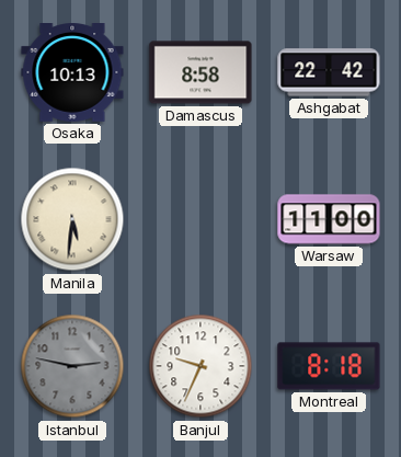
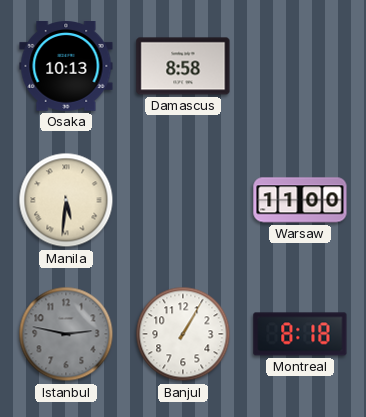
Ashgabat: 22:42 -> none
Banjul: 9:34 -> 1:05
